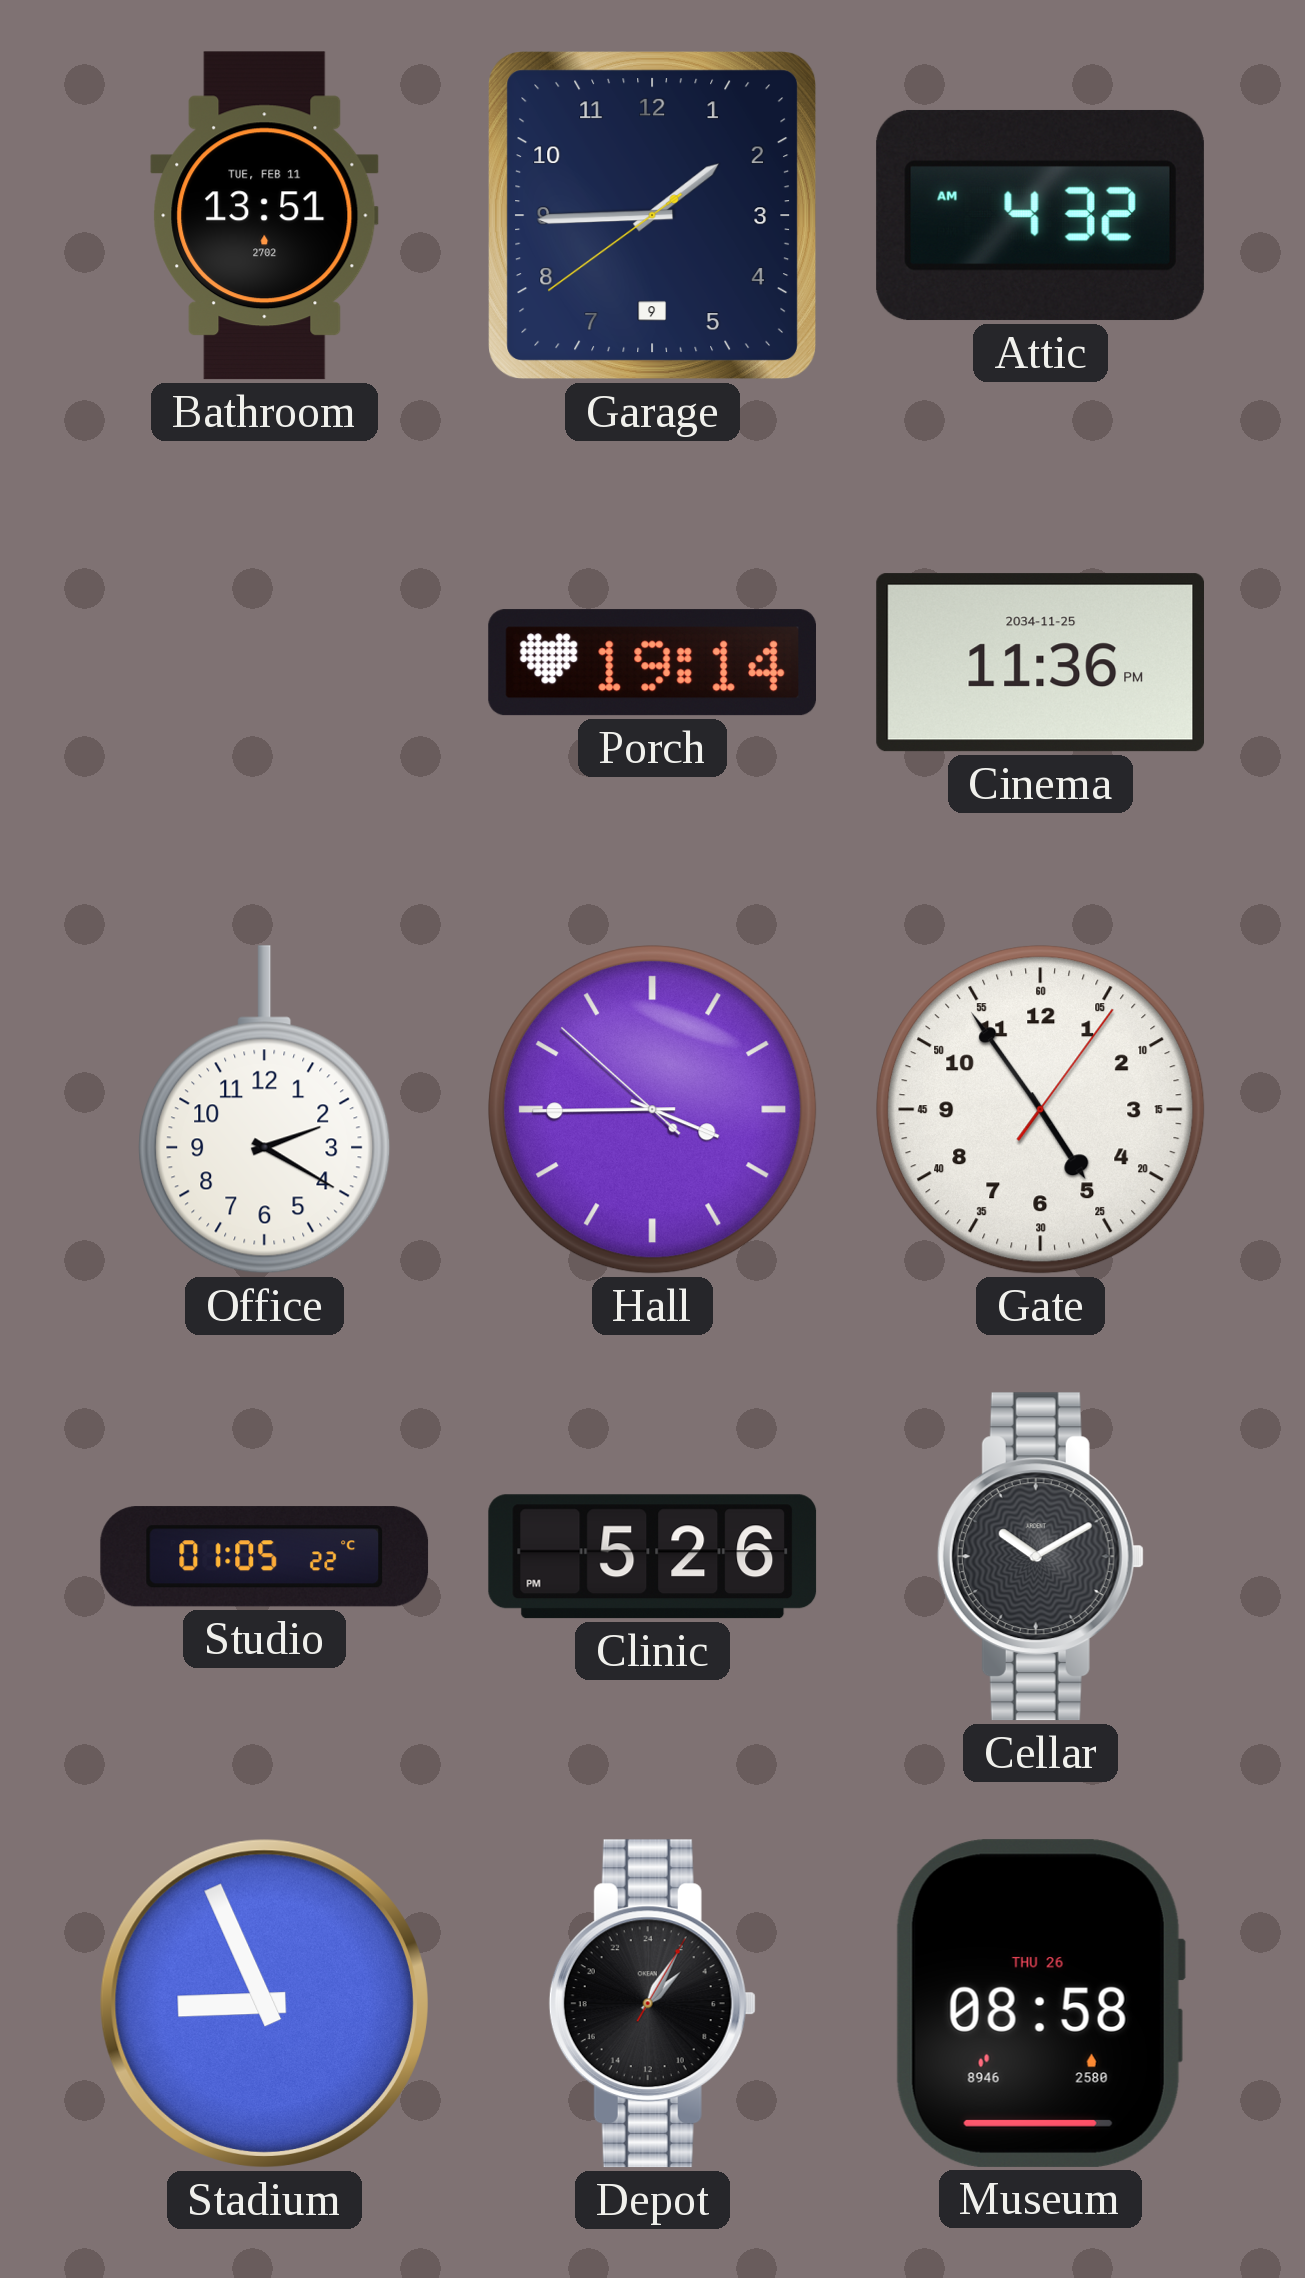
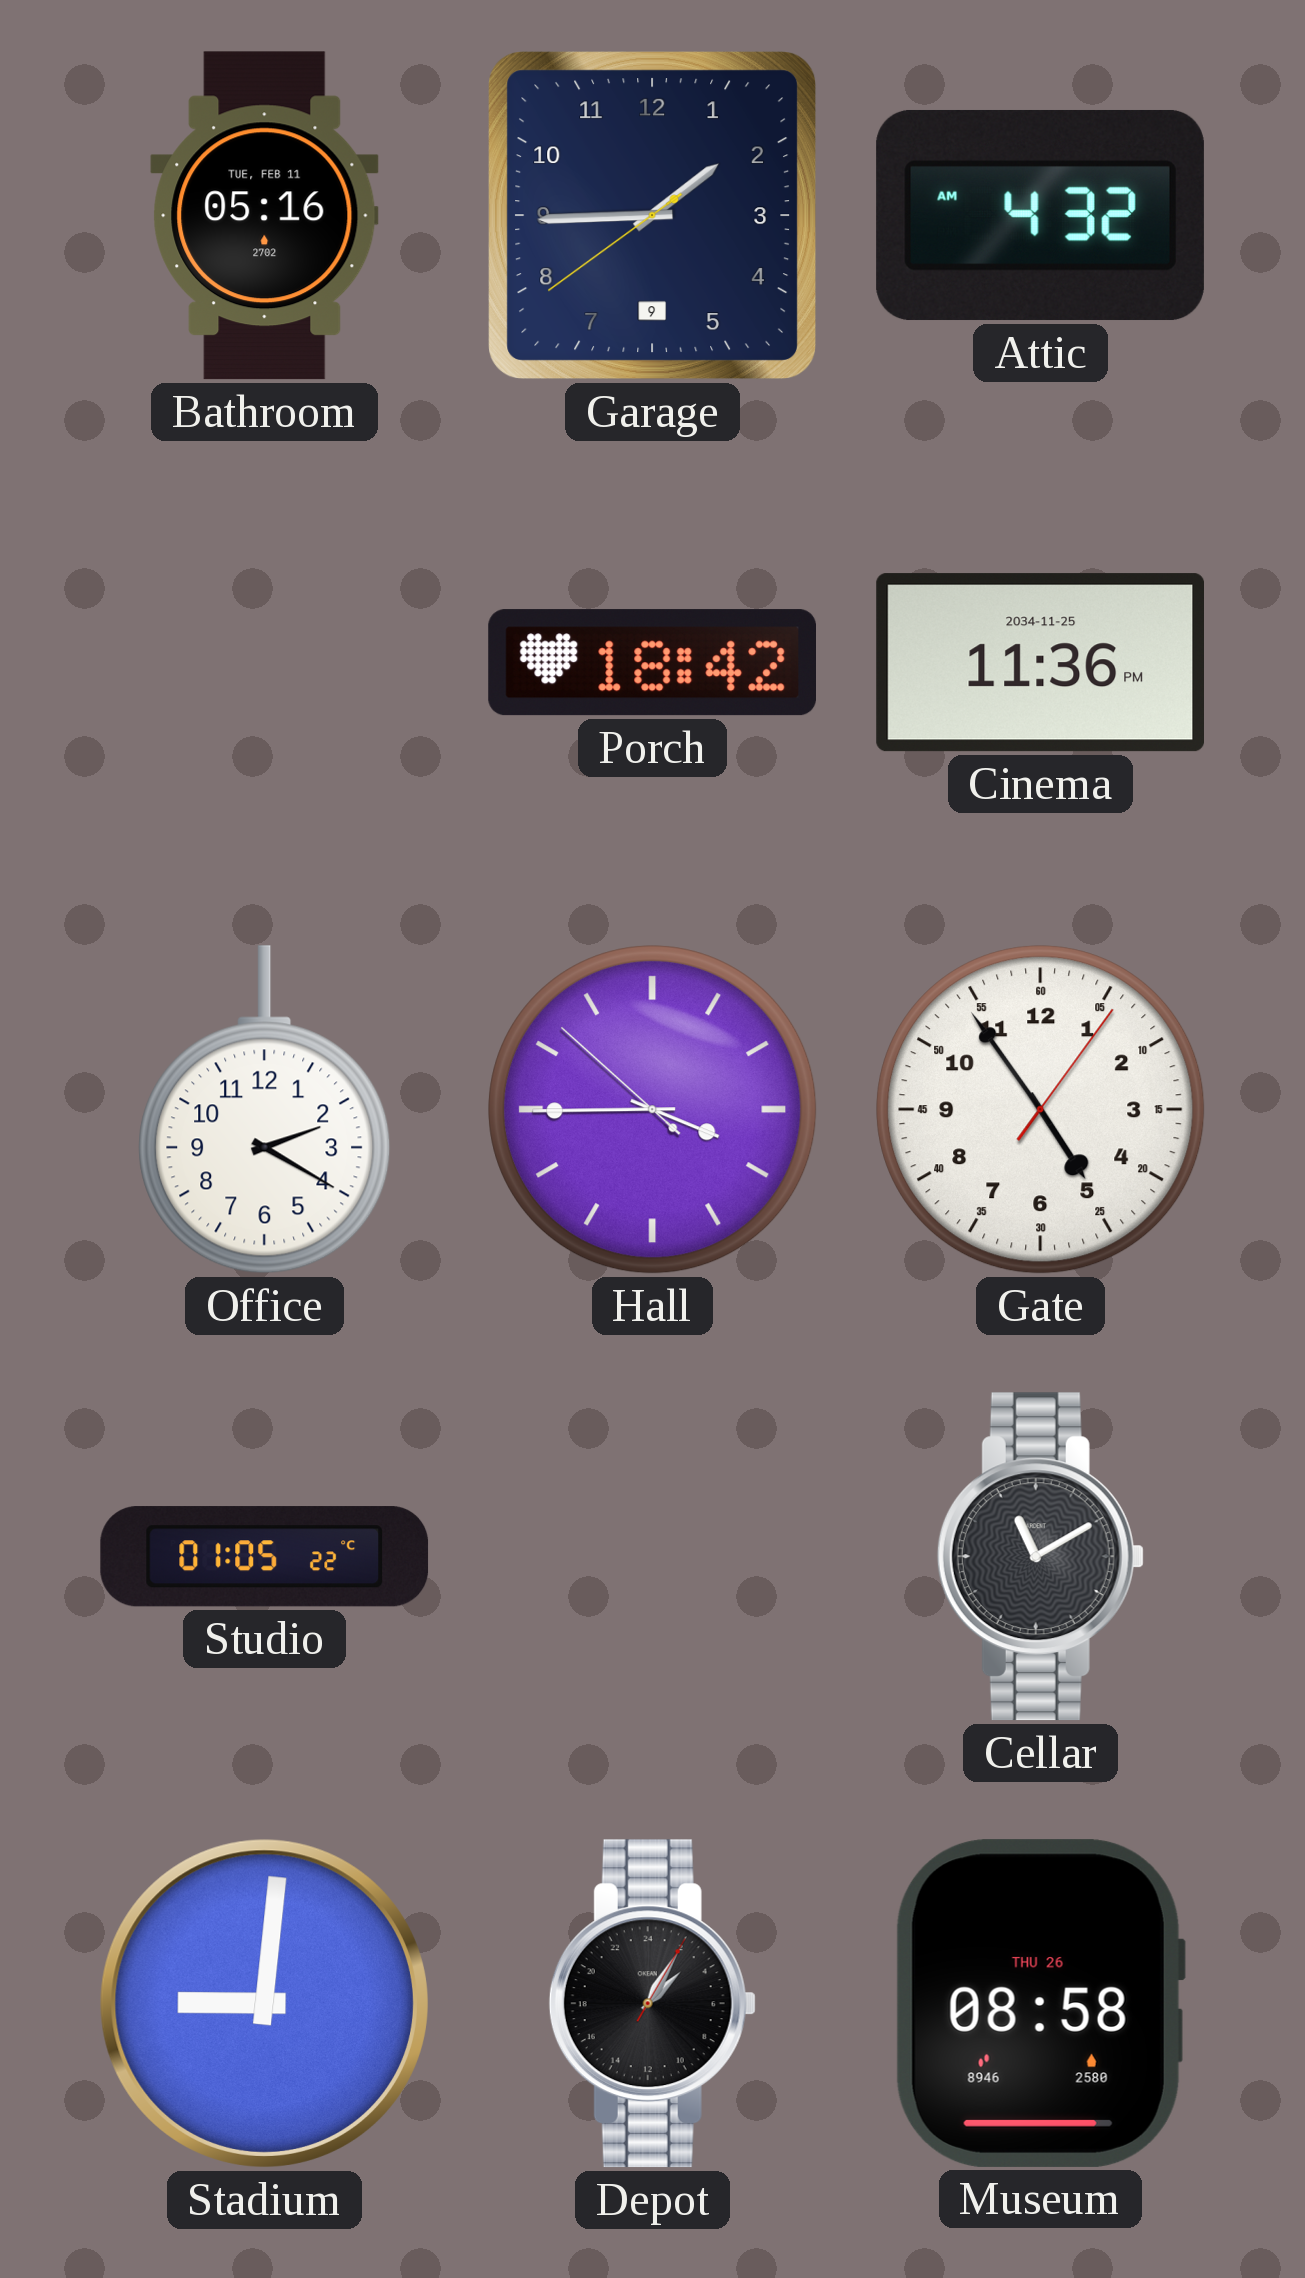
Bathroom: 13:51 -> 05:16
Porch: 19:14 -> 18:42
Clinic: 5:26 -> none
Cellar: 10:10 -> 11:10
Stadium: 8:56 -> 9:01
